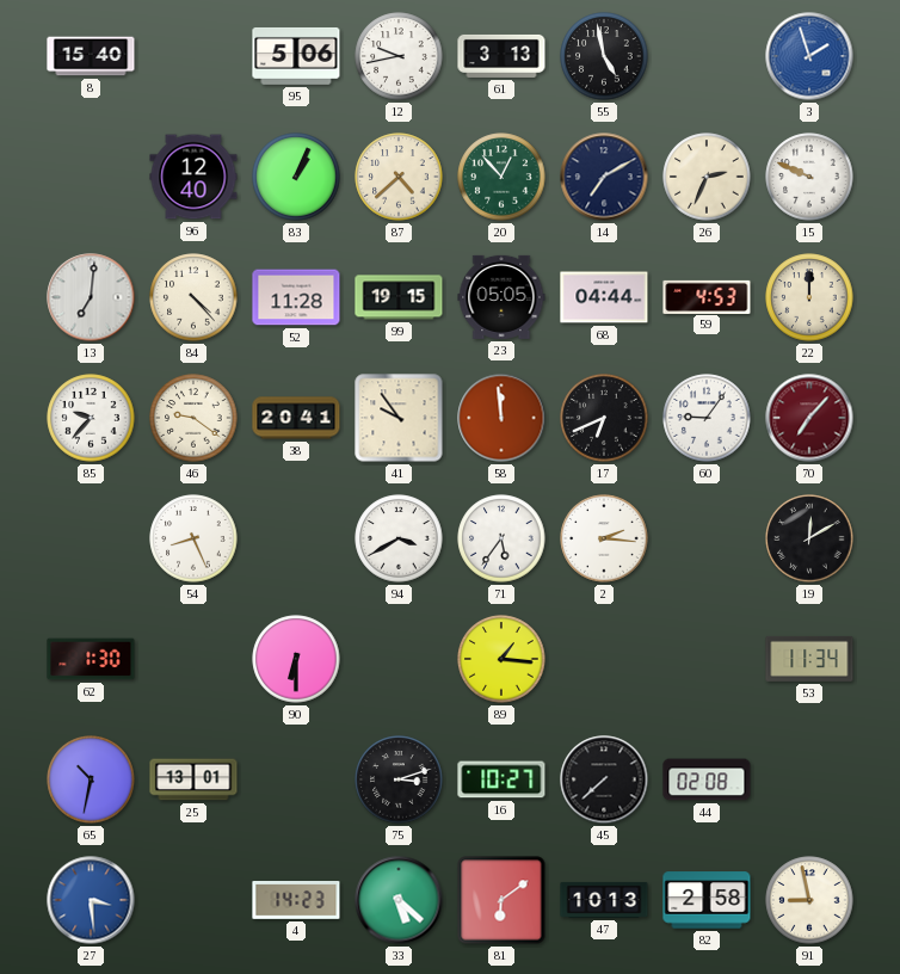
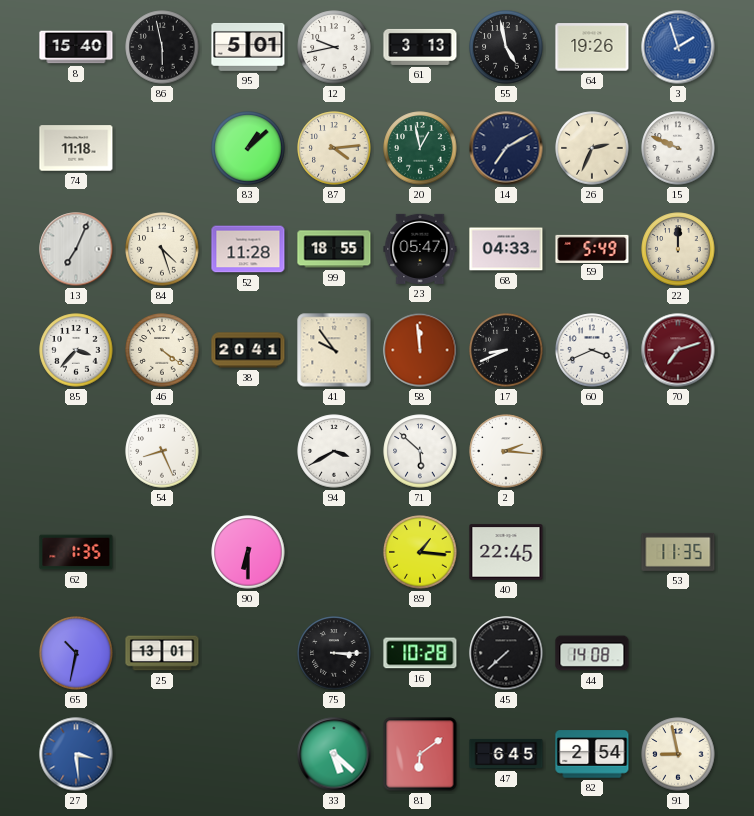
86: none -> 5:58
95: 5:06 -> 5:01
64: none -> 19:26
74: none -> 11:18
96: 12:40 -> none
83: 1:04 -> 1:08
87: 4:38 -> 4:14
20: 12:53 -> 12:58
13: 7:01 -> 7:04
84: 4:23 -> 4:27
99: 19:15 -> 18:55
23: 05:05 -> 05:47
68: 04:44 -> 04:33
59: 4:53 -> 5:49
85: 9:37 -> 3:37
46: 9:21 -> 4:21
17: 6:41 -> 8:41
60: 9:06 -> 3:41
70: 7:07 -> 7:12
71: 5:36 -> 5:52
19: 12:10 -> none
62: 1:30 -> 1:35
40: none -> 22:45
53: 11:34 -> 11:35
75: 3:12 -> 3:15
16: 10:27 -> 10:28
44: 02:08 -> 14:08
4: 14:23 -> none
47: 10:13 -> 6:45
82: 2:58 -> 2:54
